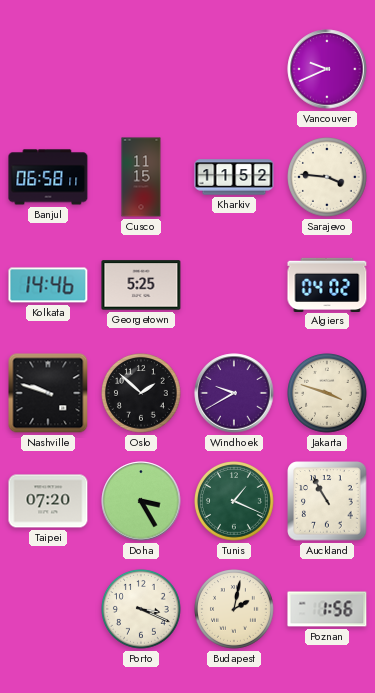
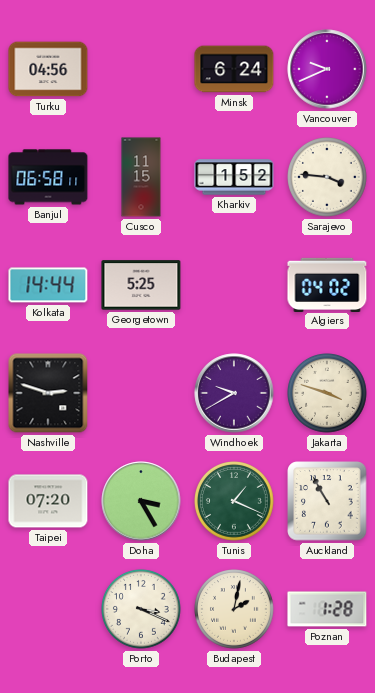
Turku: none -> 04:56
Minsk: none -> 6:24
Kharkiv: 11:52 -> 1:52
Kolkata: 14:46 -> 14:44
Nashville: 9:48 -> 2:48
Oslo: 1:52 -> none
Poznan: 1:56 -> 1:28
